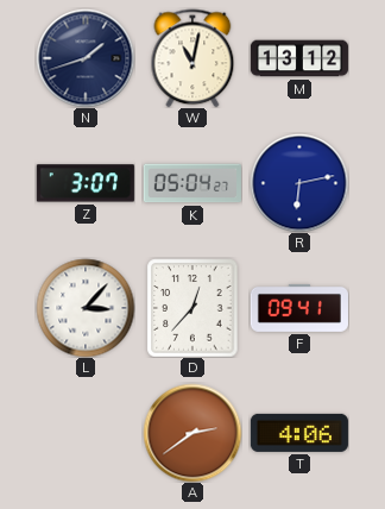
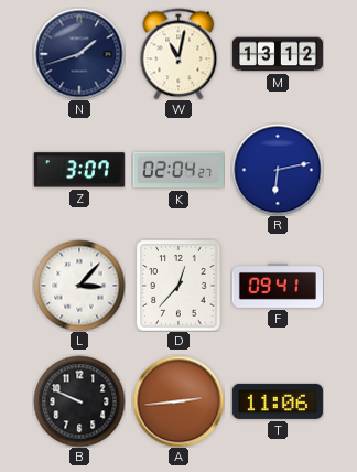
K: 05:04 -> 02:04
B: none -> 9:49
A: 2:39 -> 2:44
T: 4:06 -> 11:06
